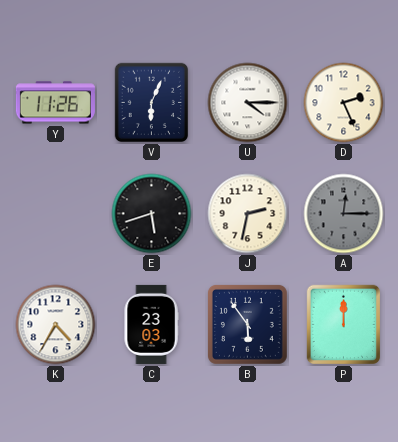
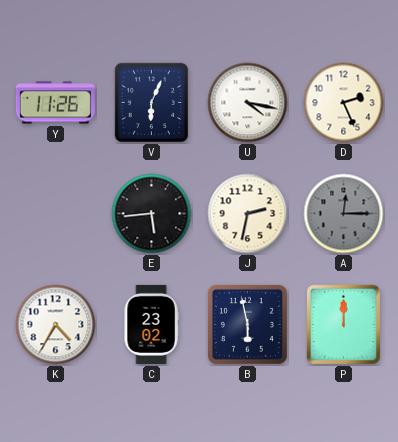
U: 4:15 -> 4:17
E: 5:42 -> 5:44
C: 23:03 -> 23:02
B: 5:54 -> 5:58
